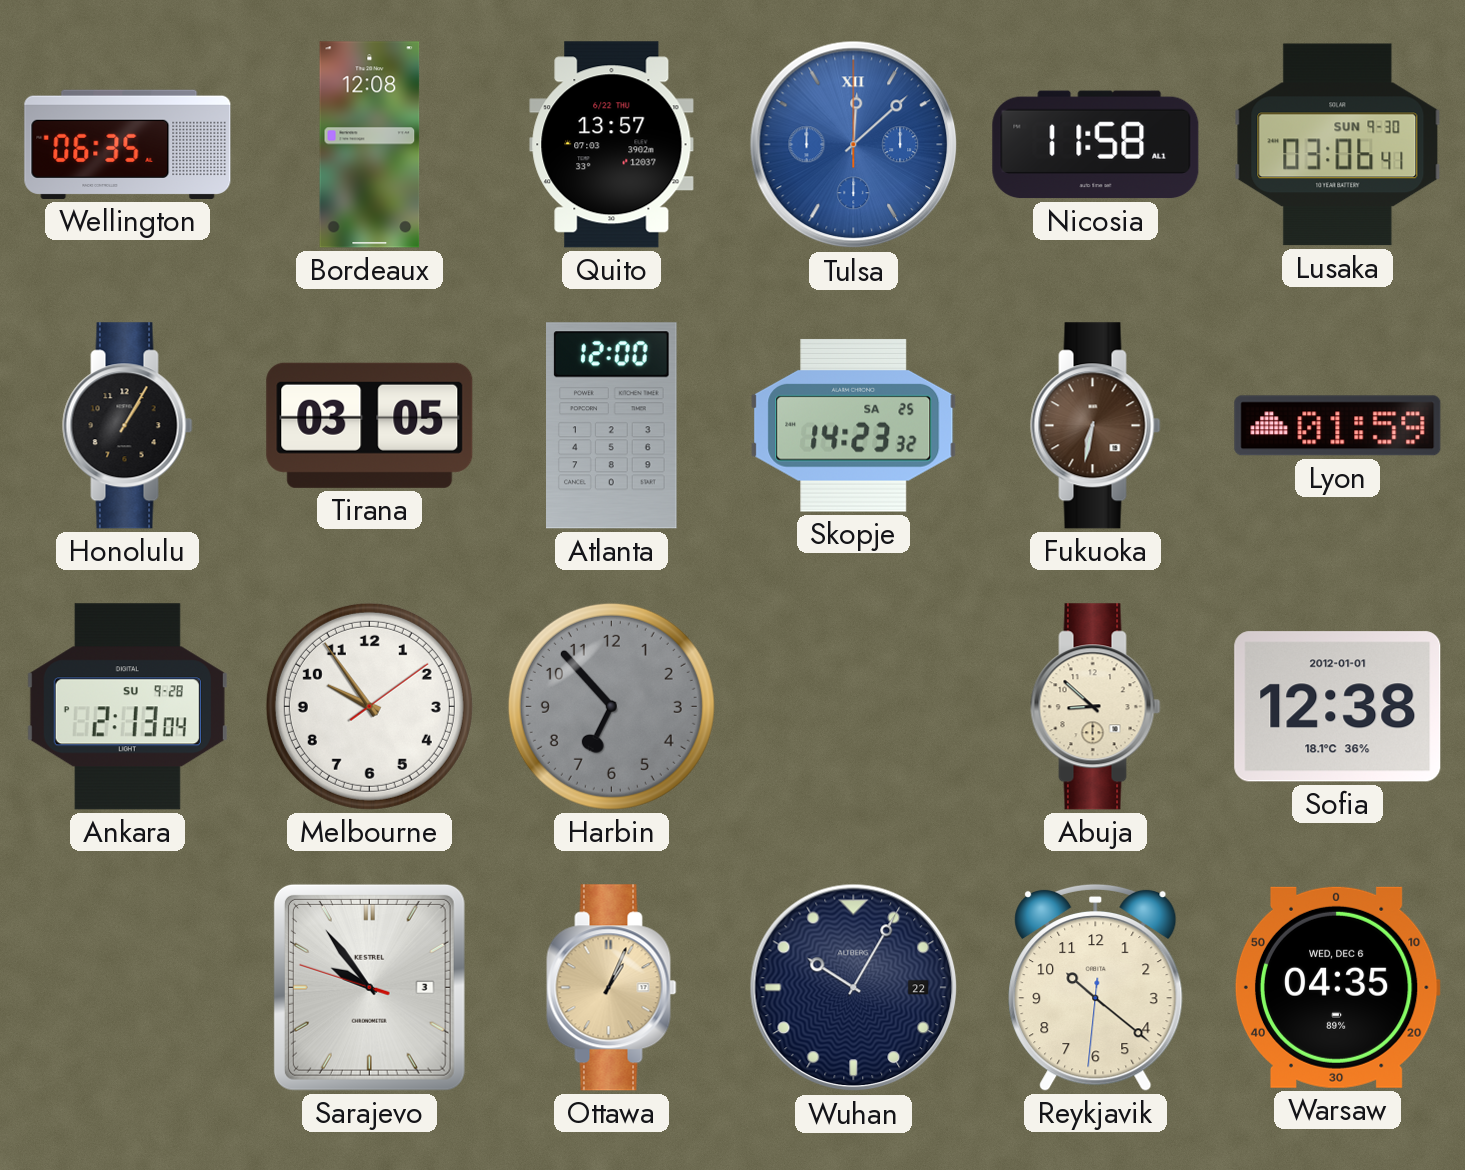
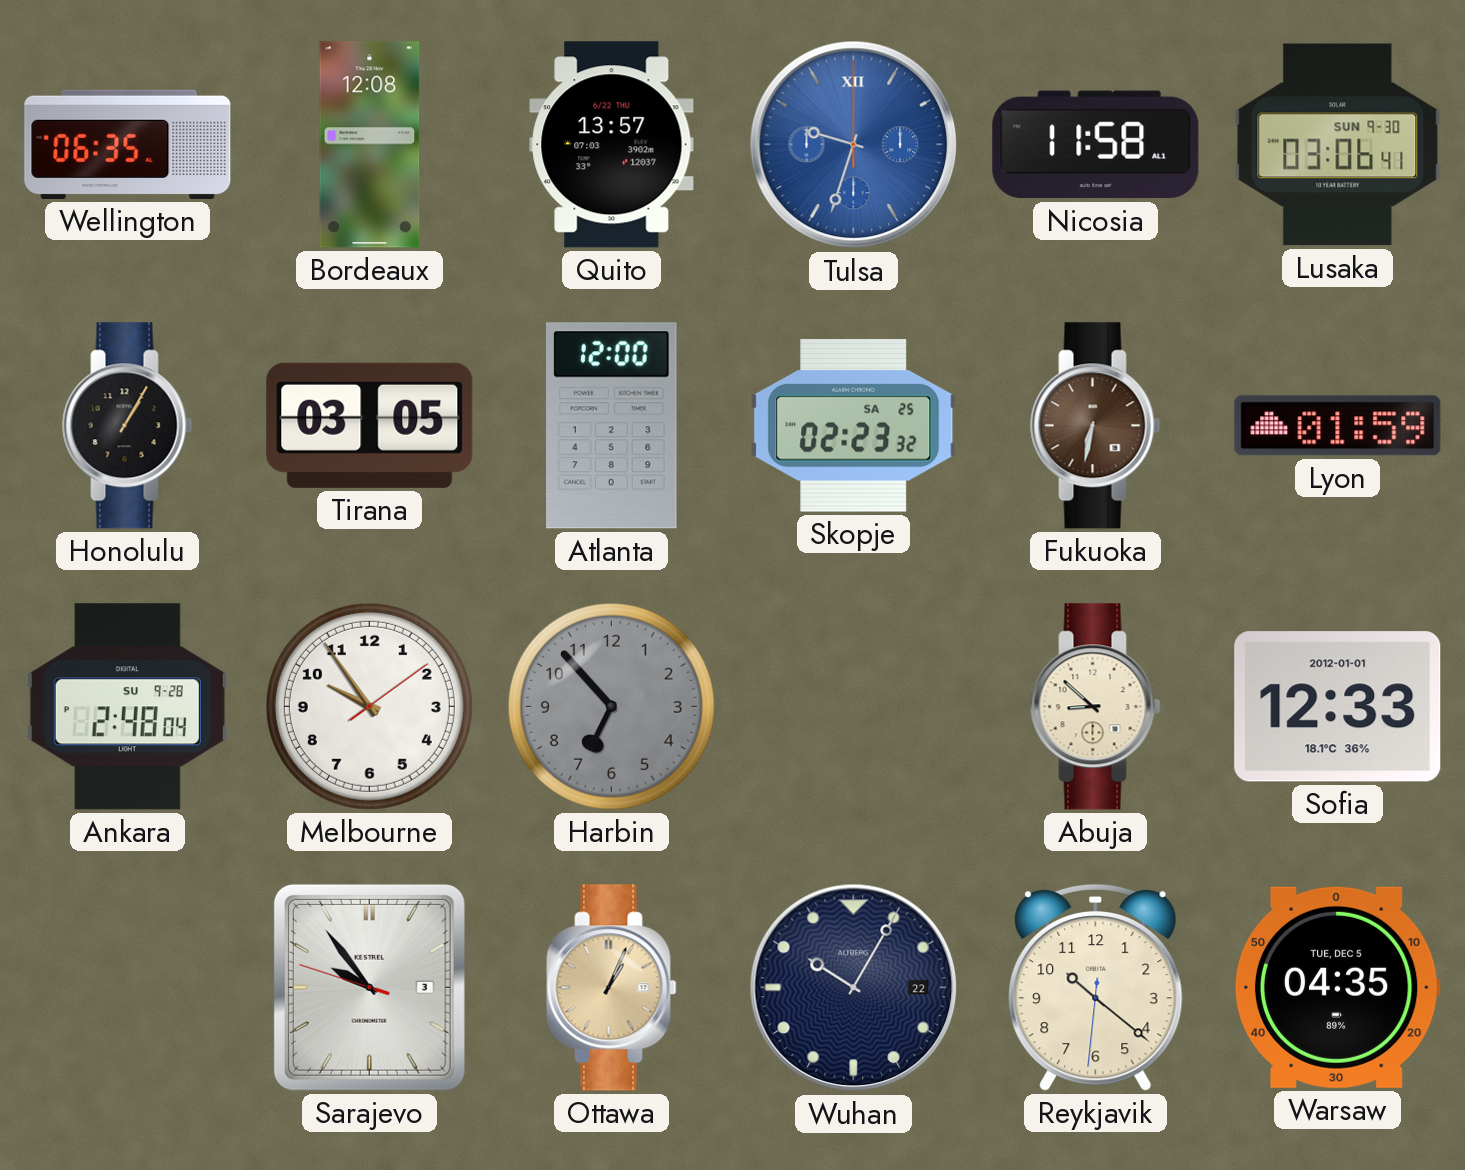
Tulsa: 12:08 -> 9:33
Skopje: 14:23 -> 02:23
Ankara: 2:13 -> 2:48
Sofia: 12:38 -> 12:33
Warsaw date: WED, DEC 6 -> TUE, DEC 5
